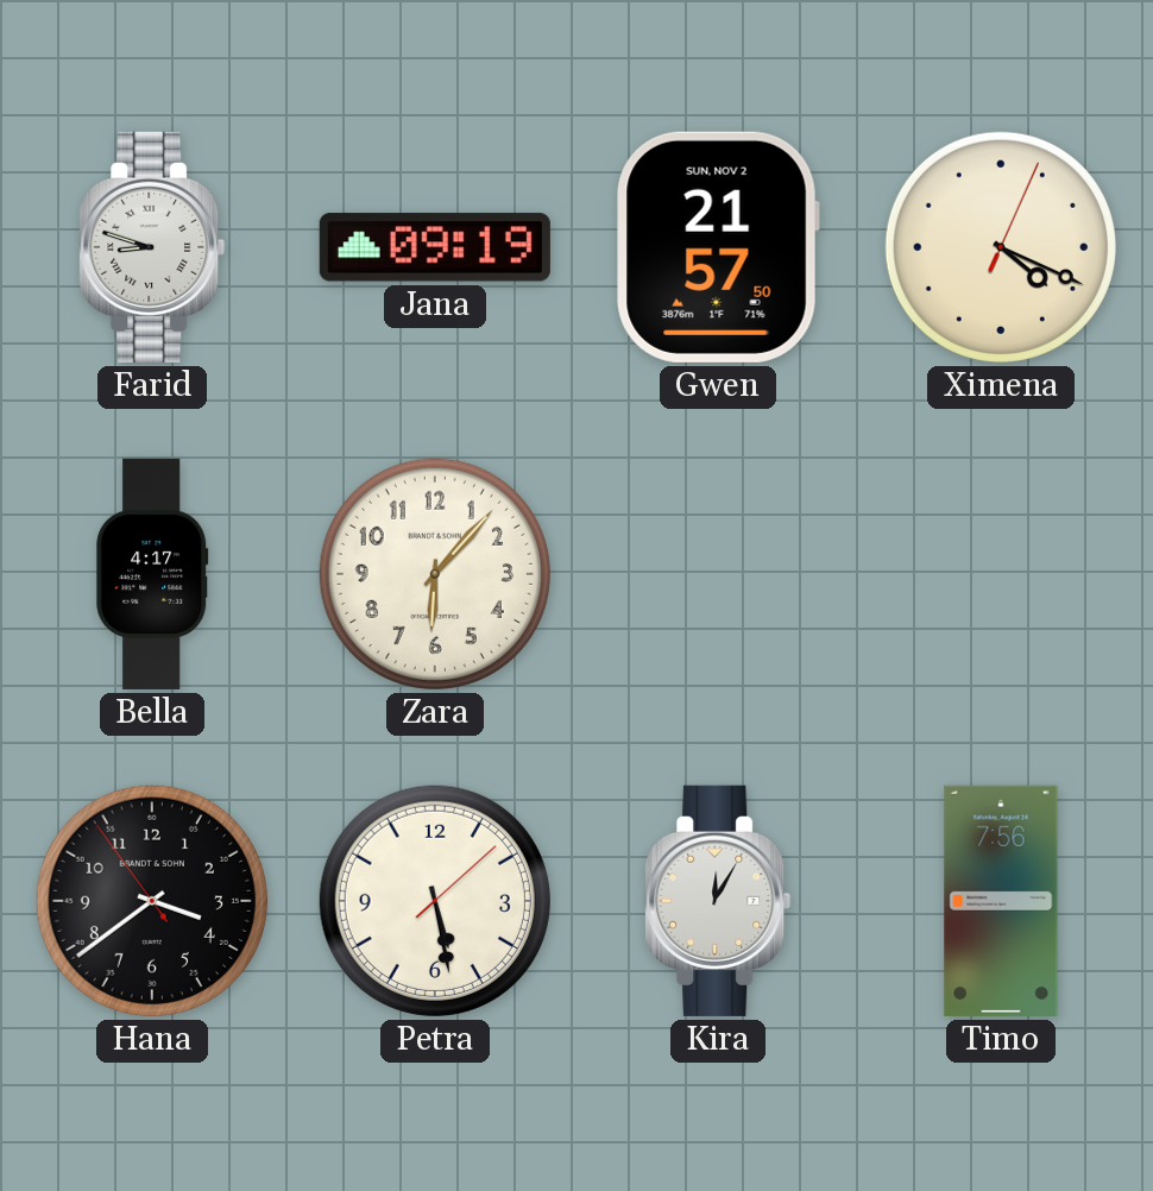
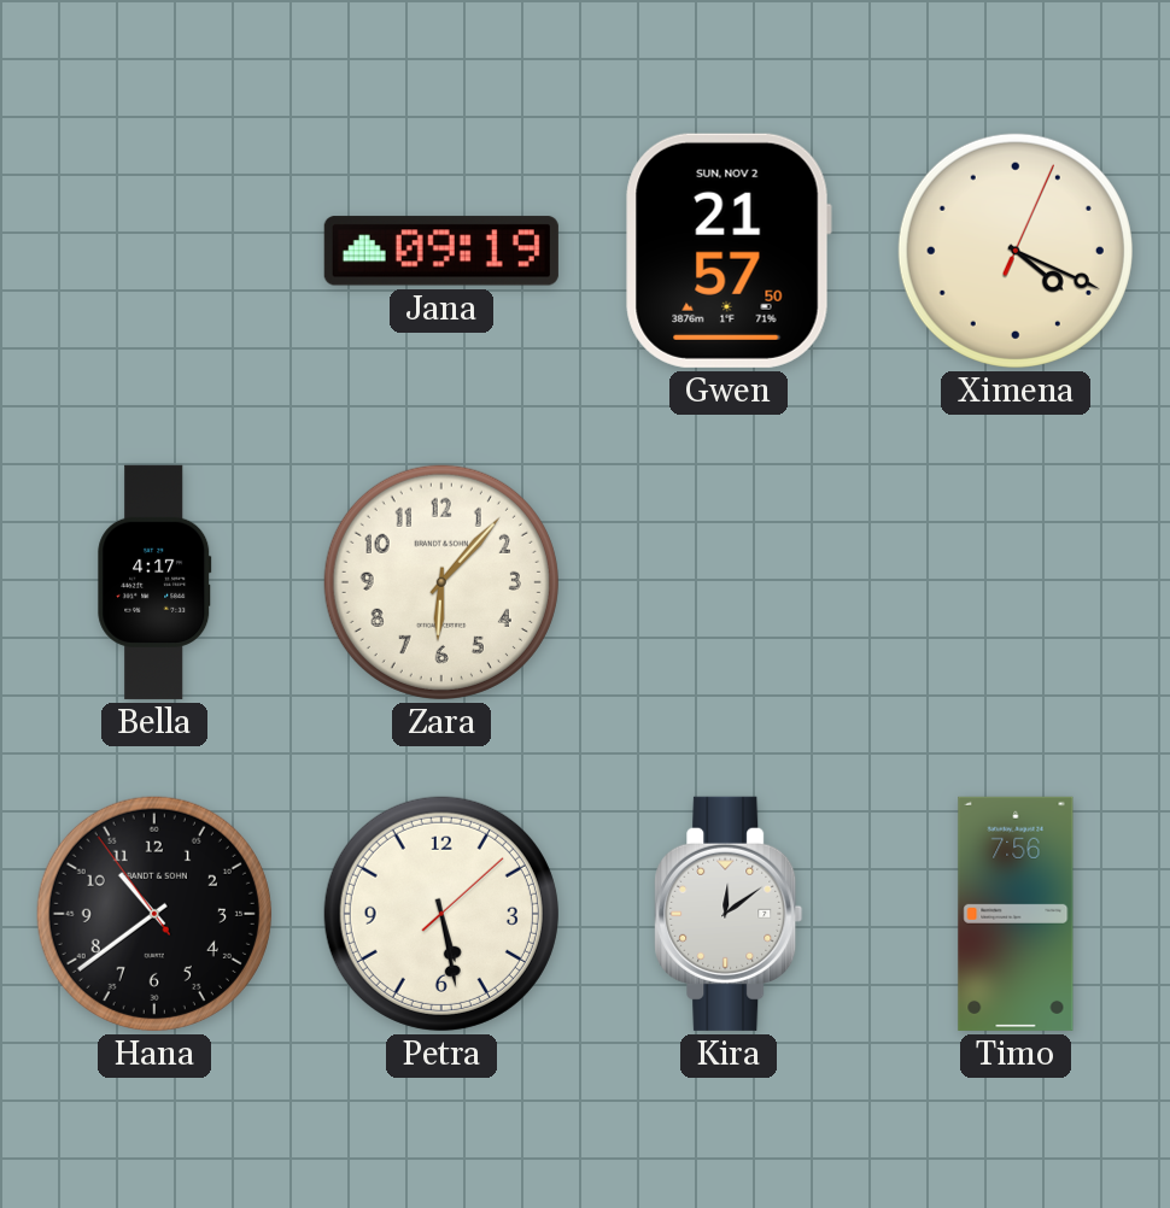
Farid: 8:48 -> none
Hana: 3:38 -> 10:38
Kira: 12:05 -> 12:09
